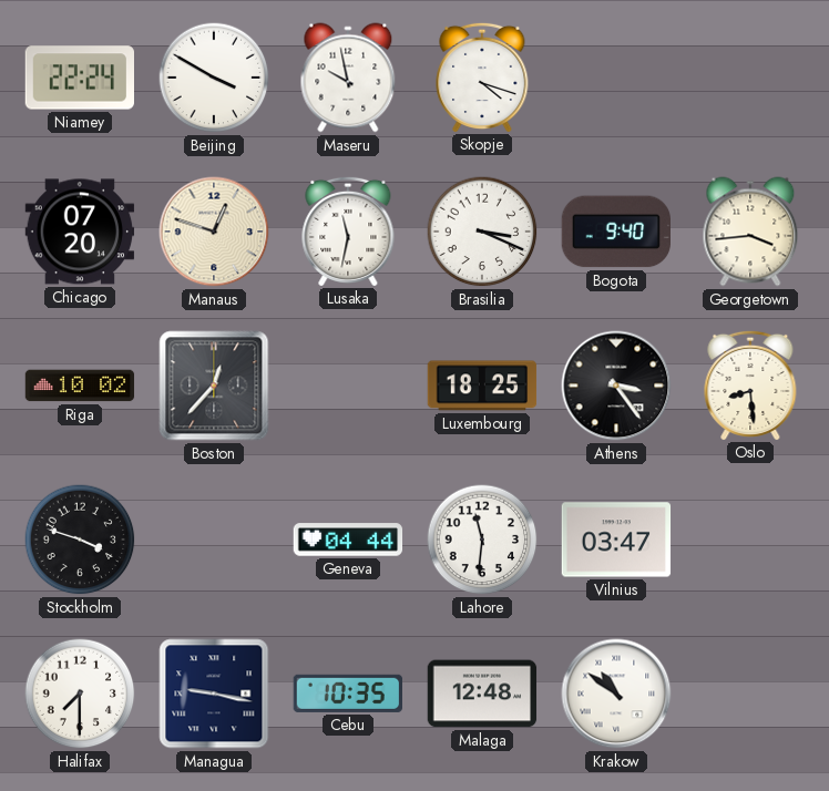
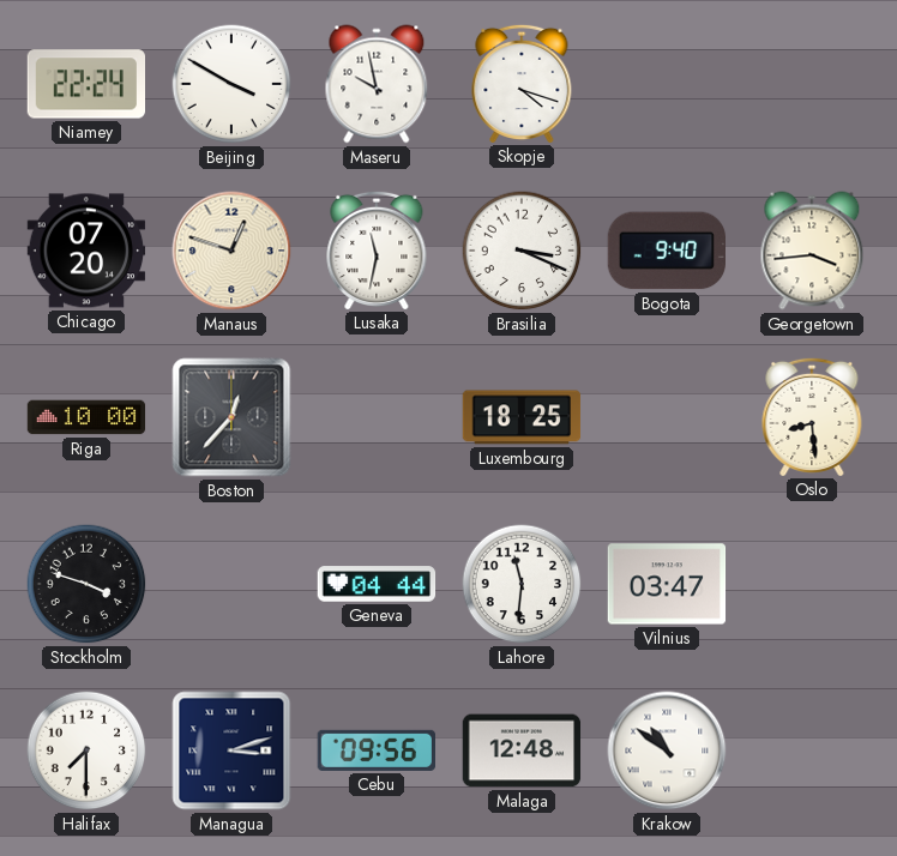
Riga: 10:02 -> 10:00
Athens: 3:24 -> none
Managua: 9:17 -> 3:12
Cebu: 10:35 -> 09:56
